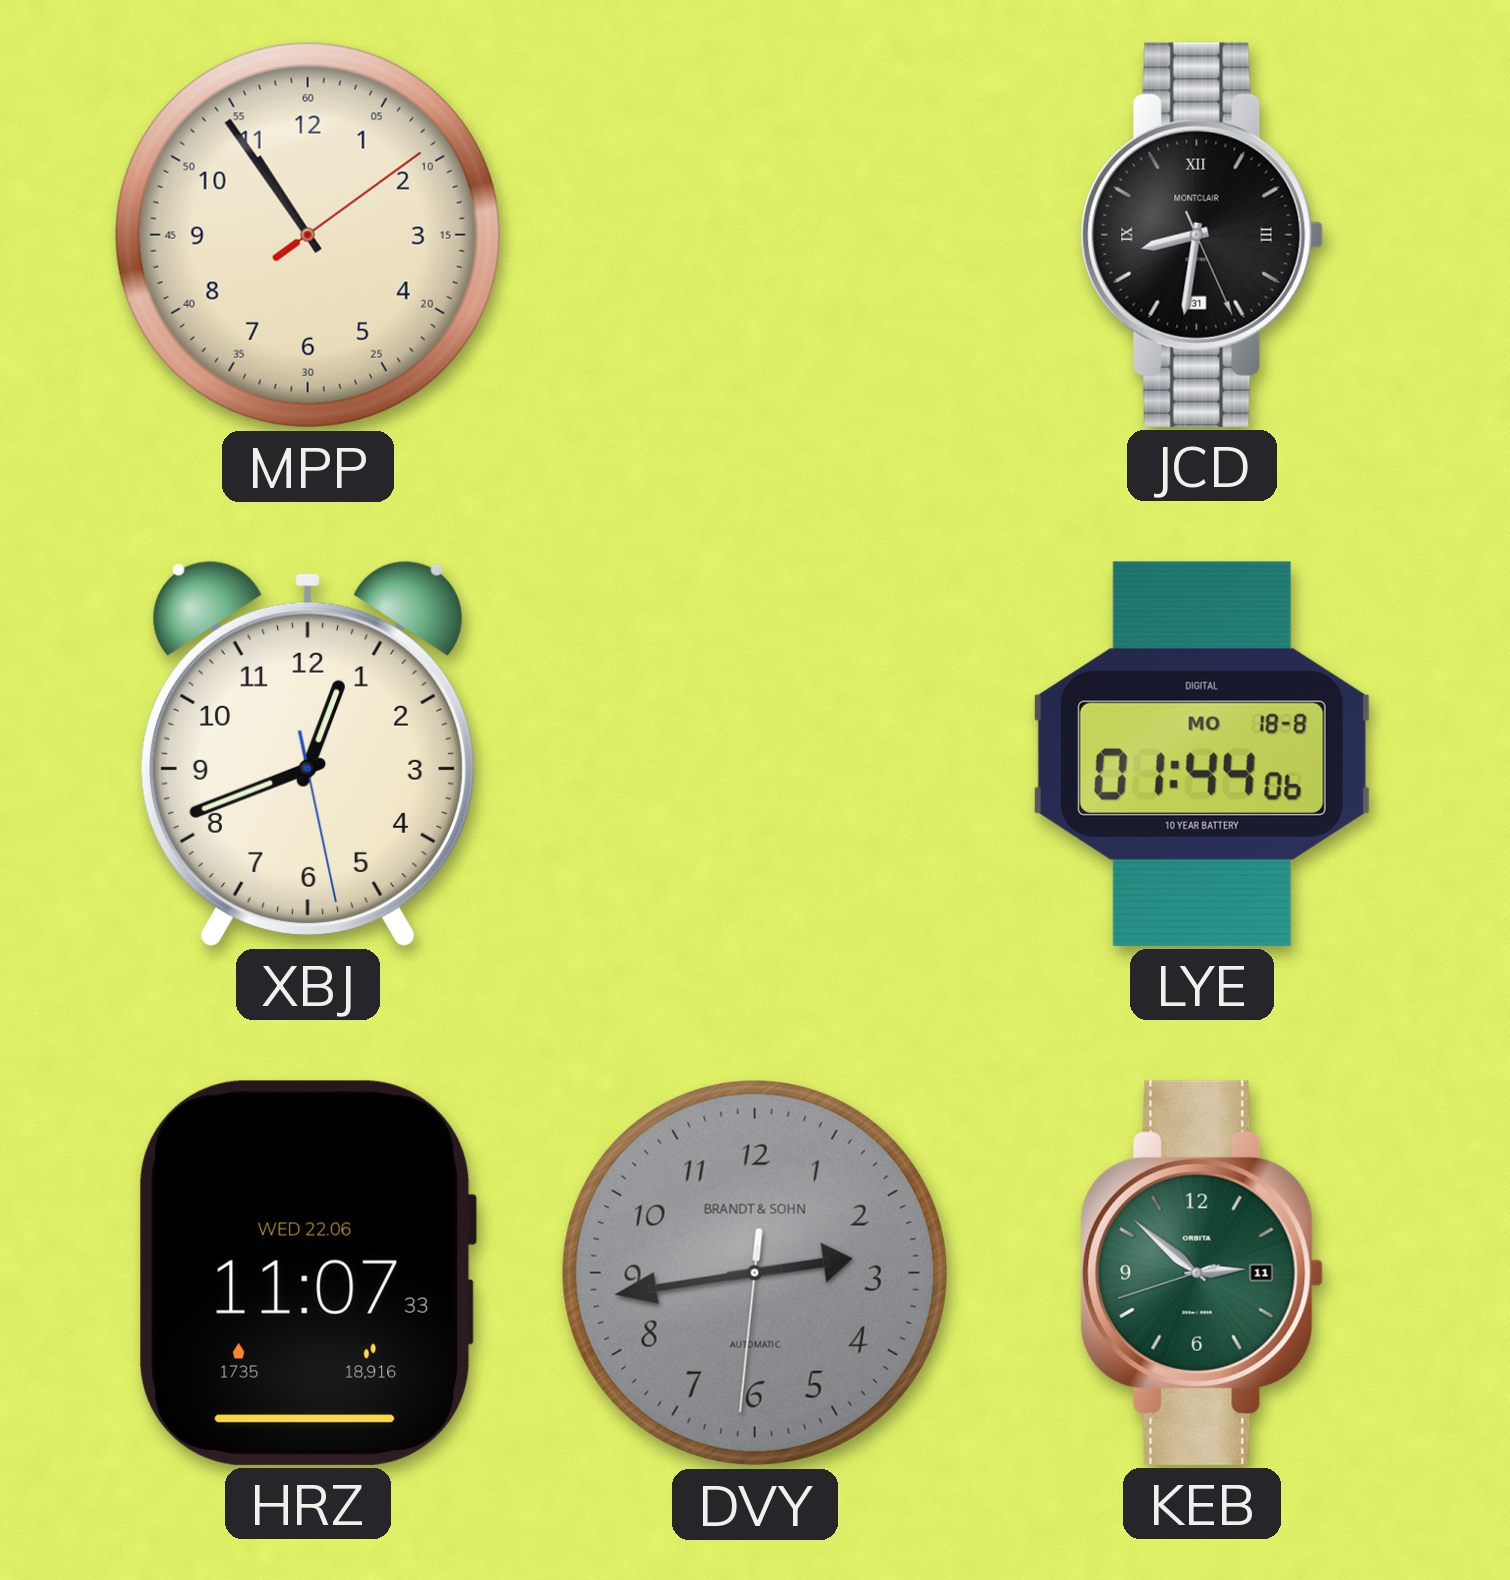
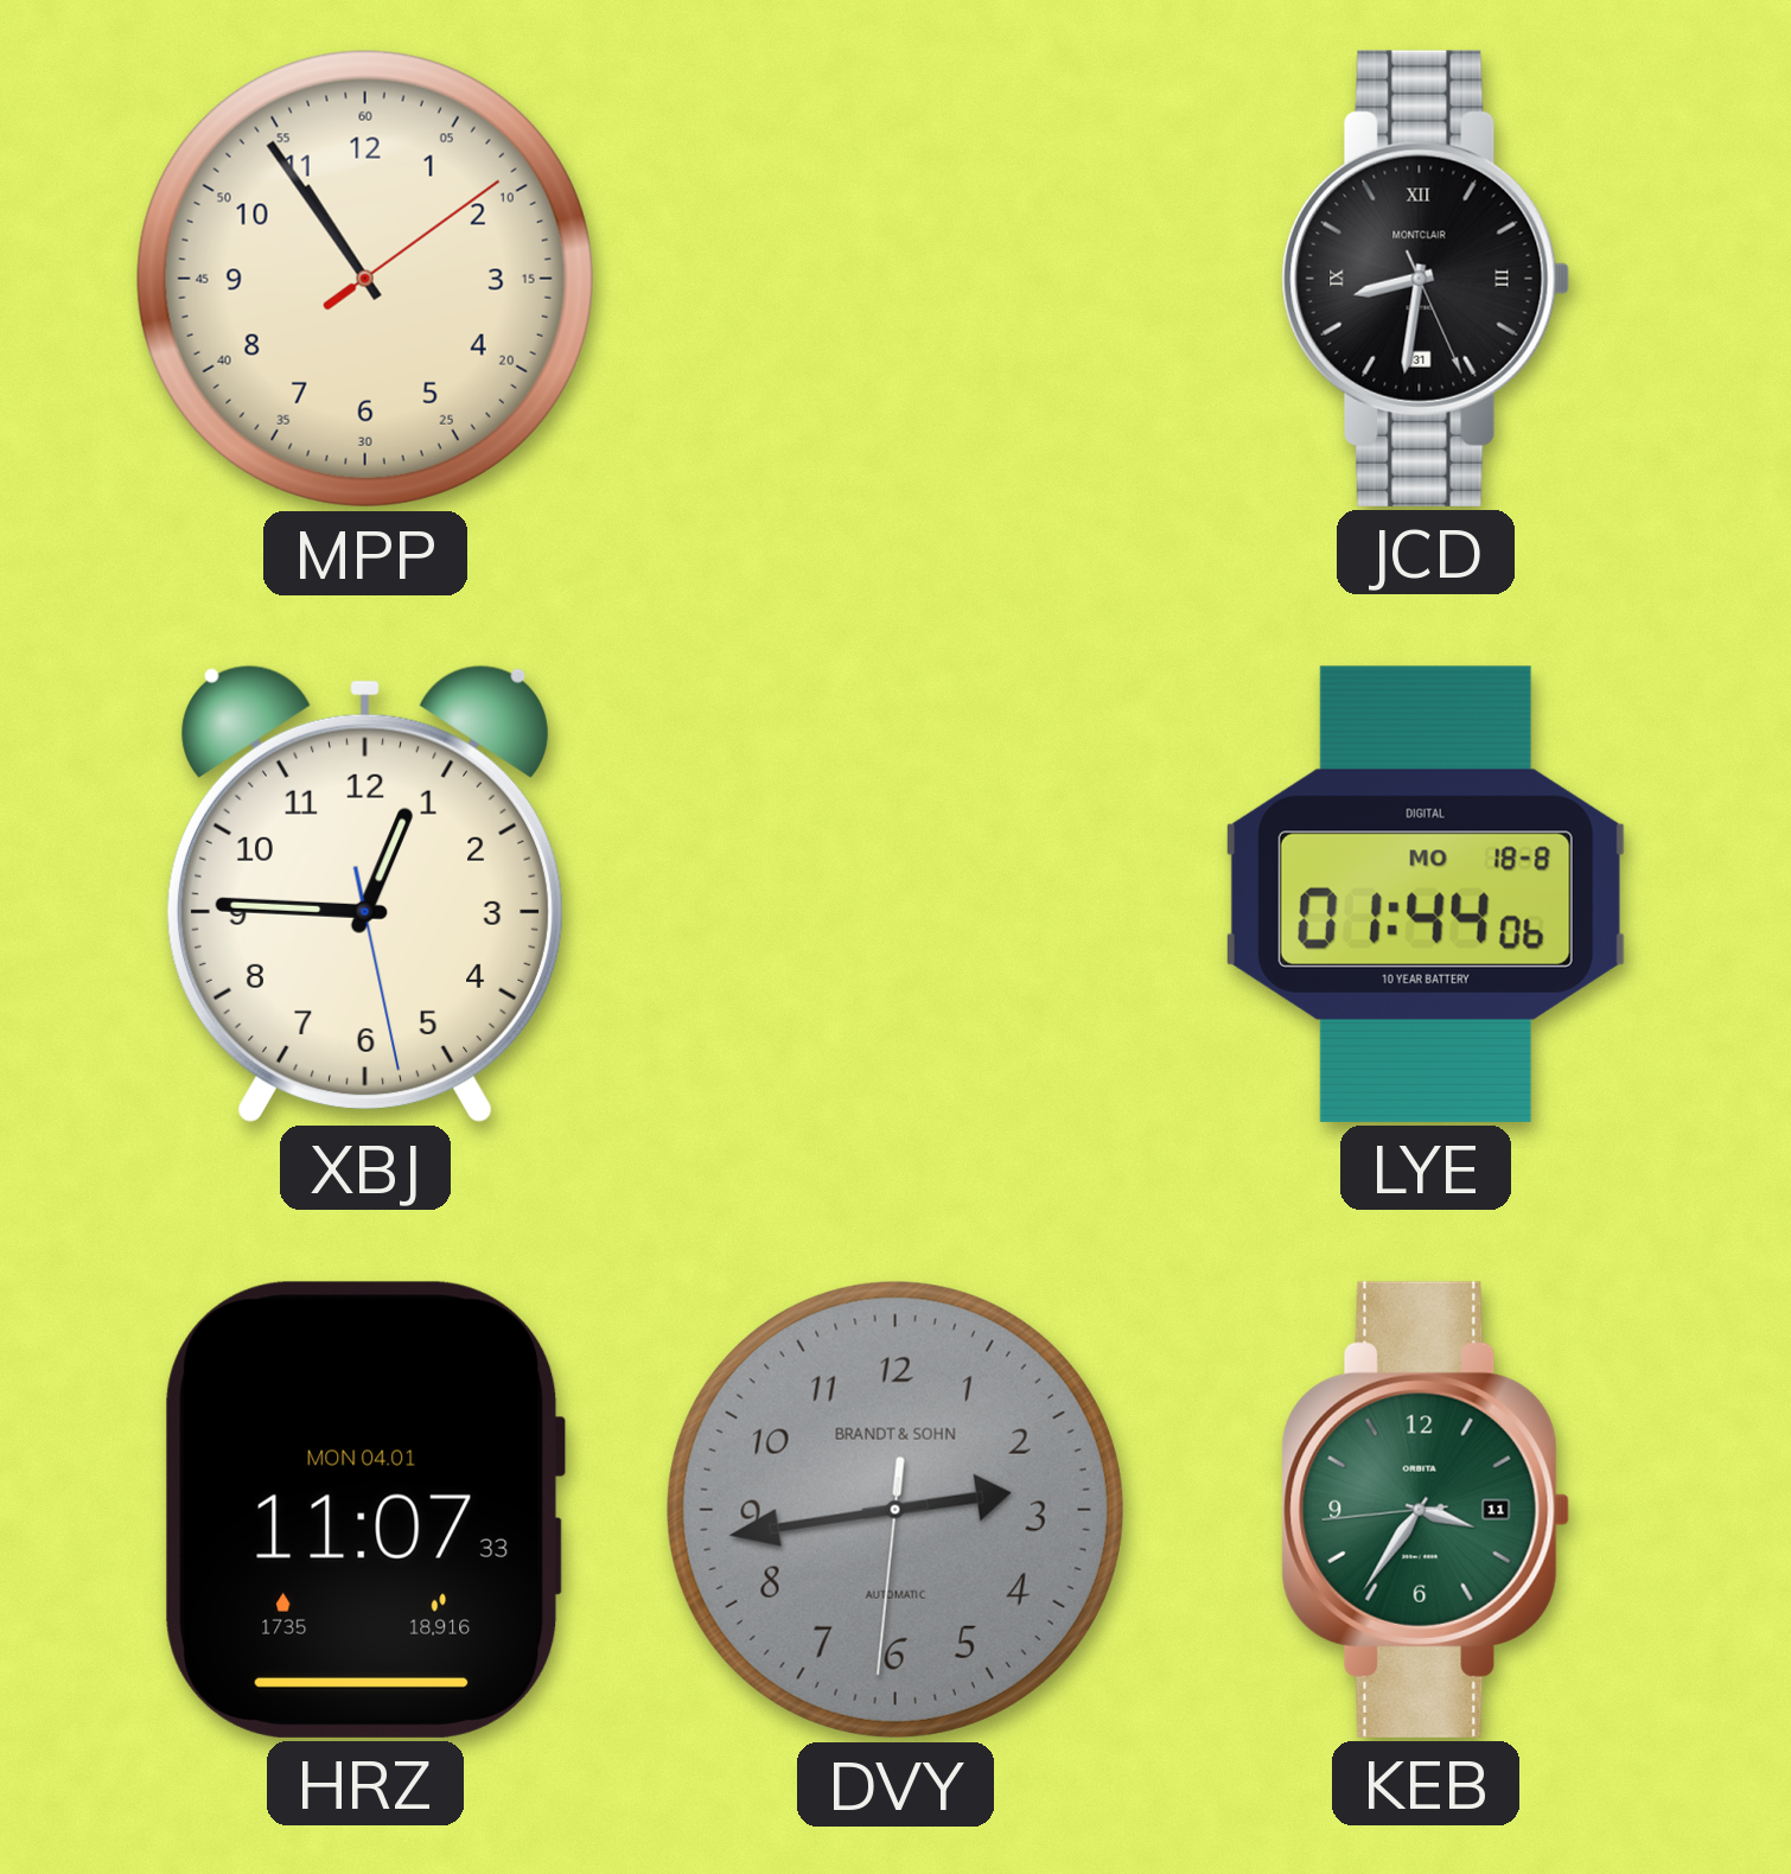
XBJ: 12:41 -> 12:45
HRZ date: WED 22.06 -> MON 04.01
KEB: 2:51 -> 3:35
